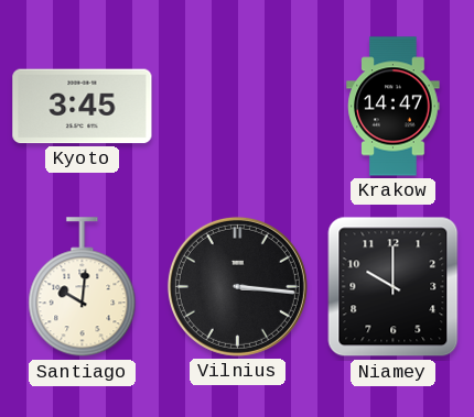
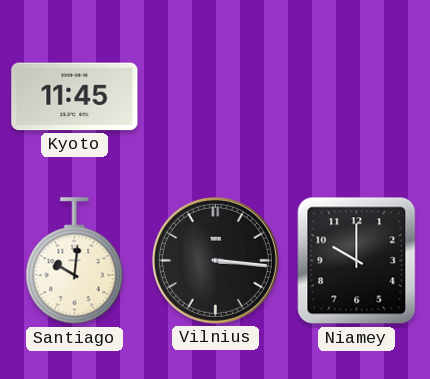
Kyoto: 3:45 -> 11:45
Krakow: 14:47 -> none
